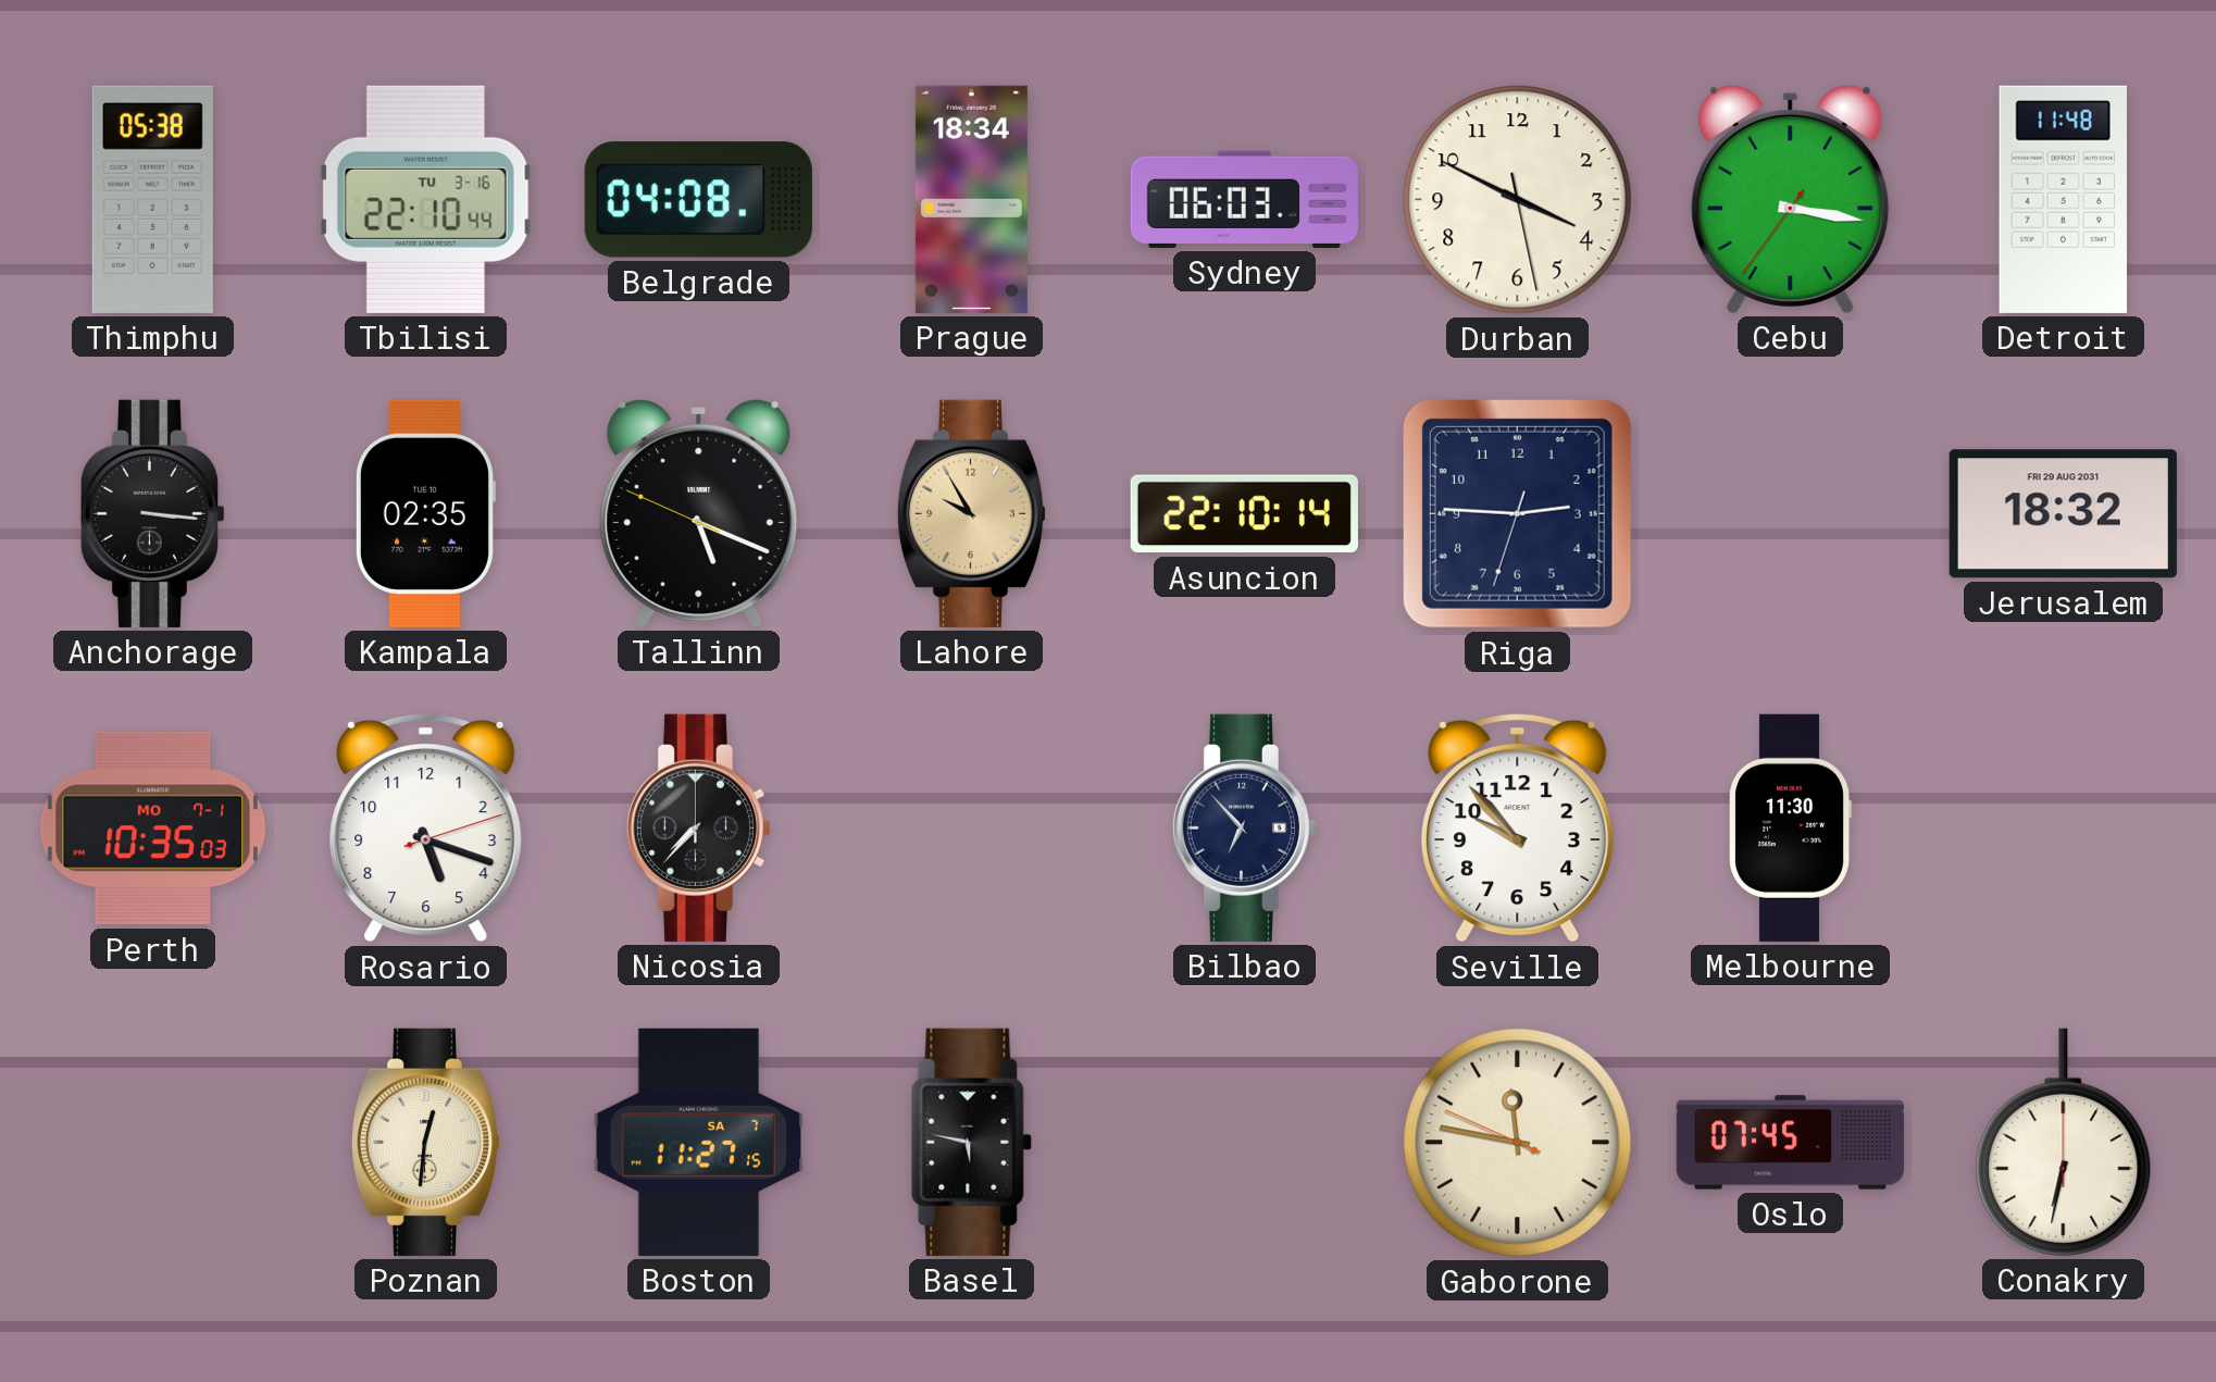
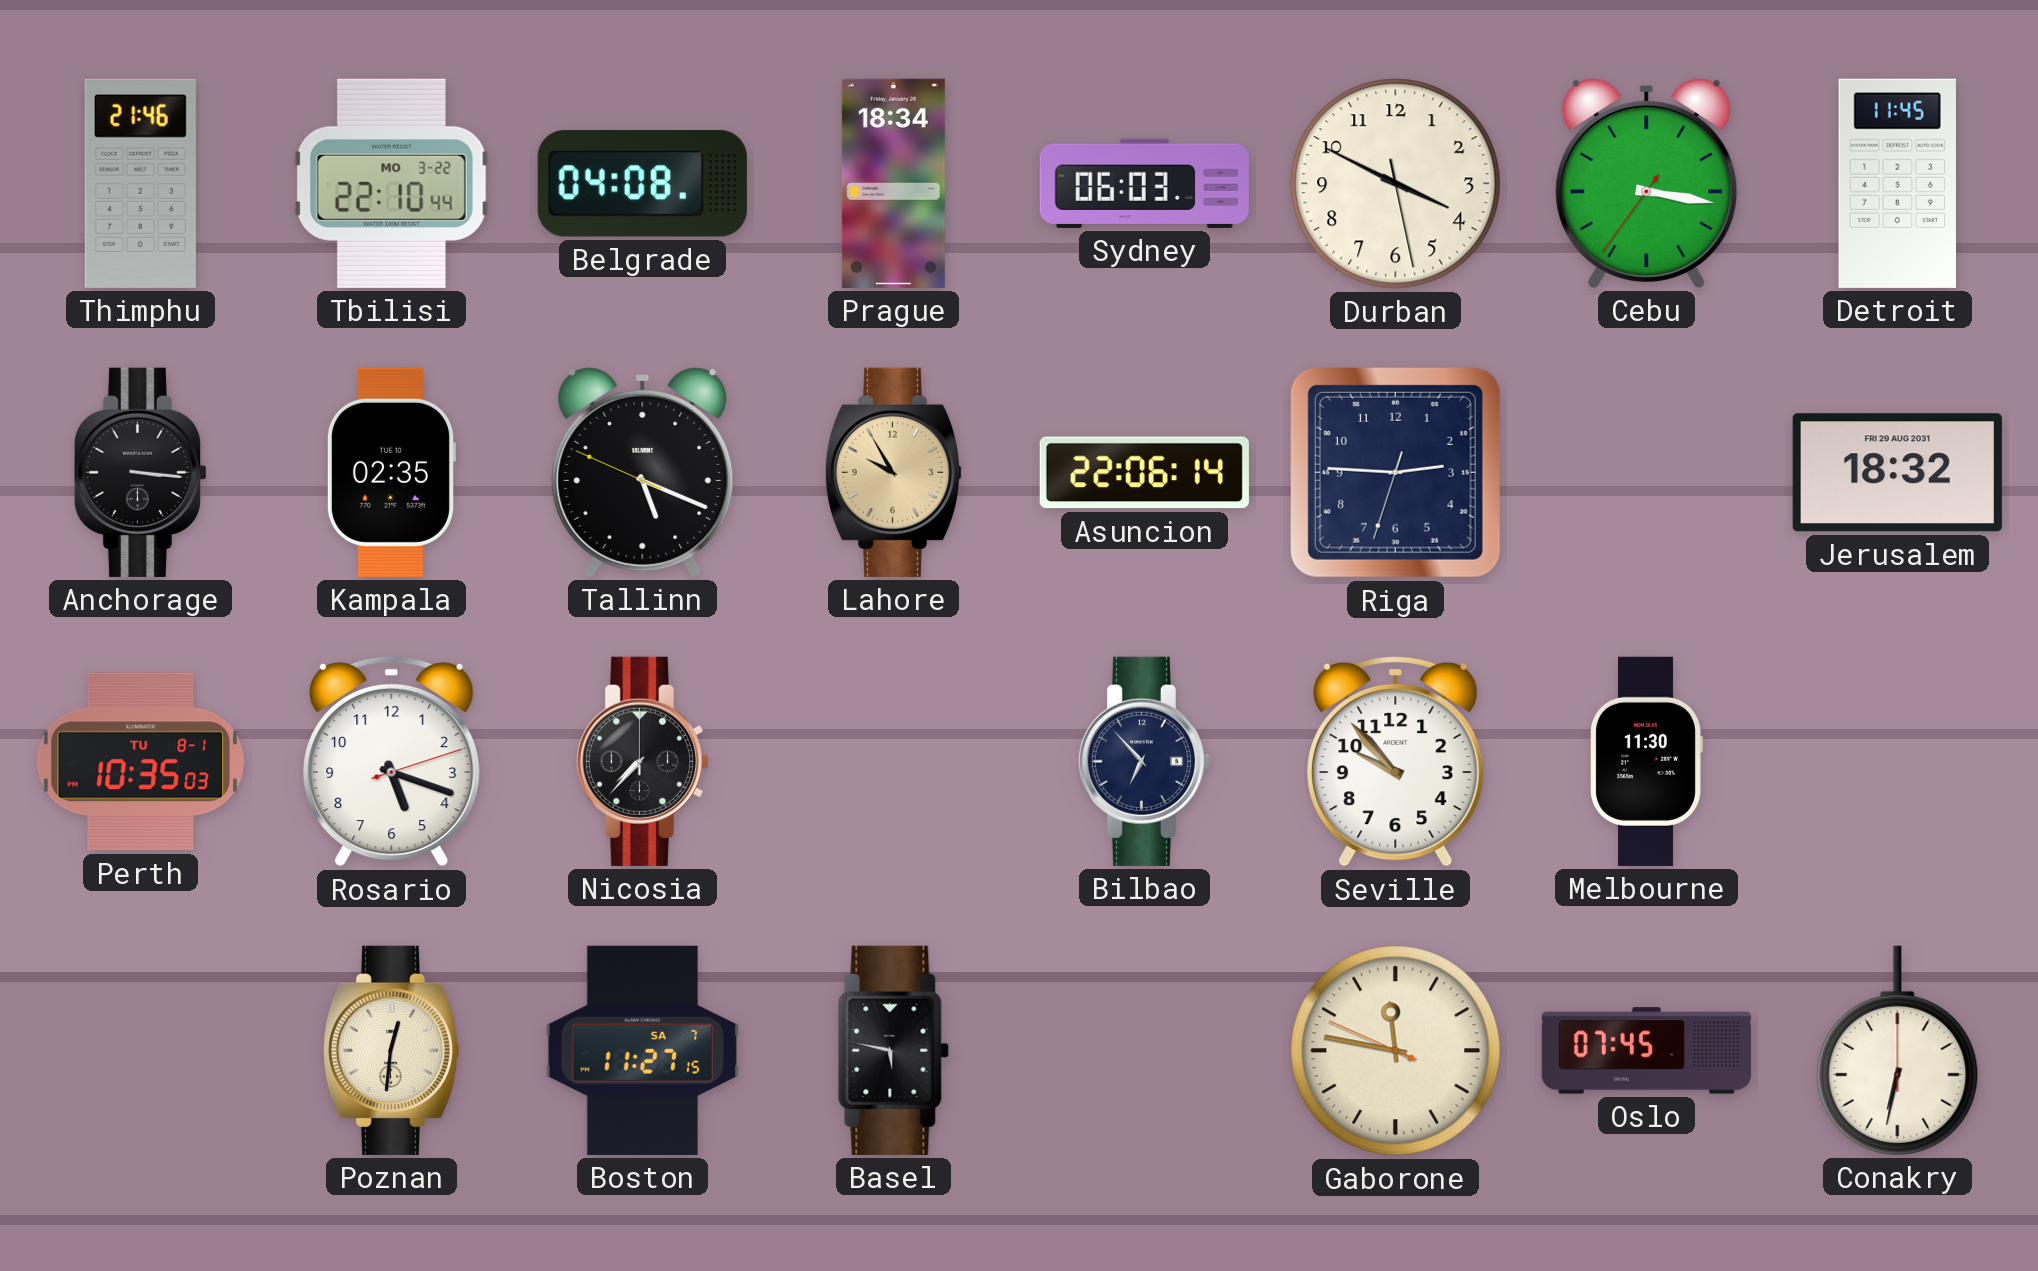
Thimphu: 05:38 -> 21:46
Tbilisi date: TU 3-16 -> MO 3-22
Detroit: 11:48 -> 11:45
Asuncion: 22:10 -> 22:06
Perth date: MO 7-1 -> TU 8-1
